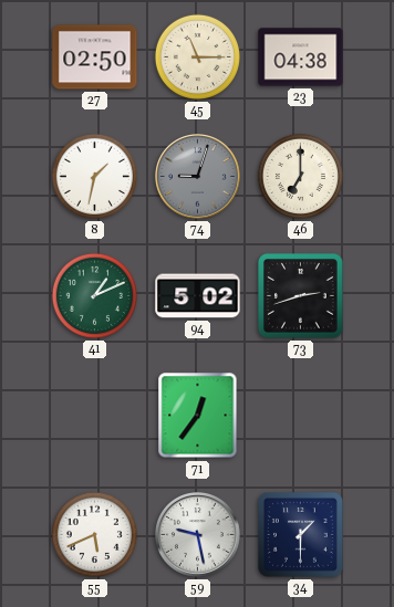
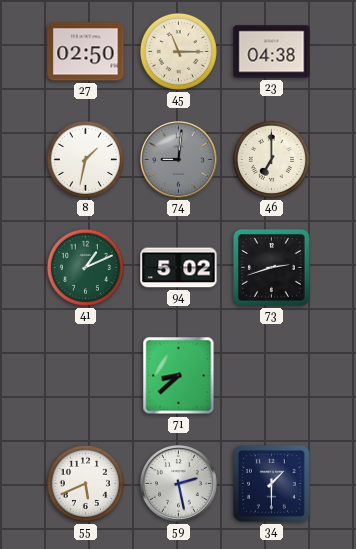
74: 9:03 -> 9:01
71: 12:36 -> 8:38
59: 9:28 -> 2:28
